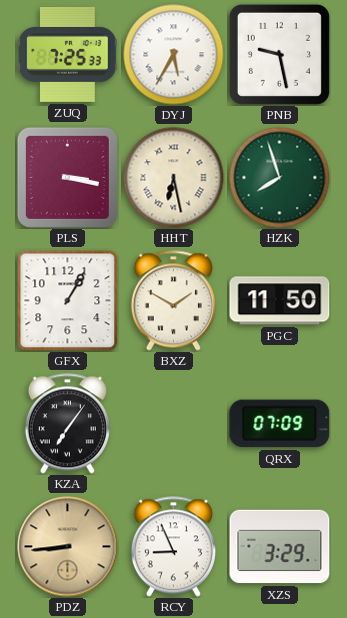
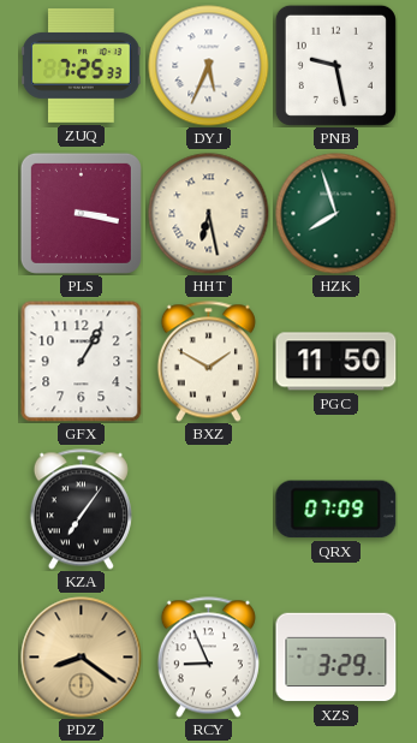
DYJ: 5:35 -> 5:34
PDZ: 8:44 -> 8:21
